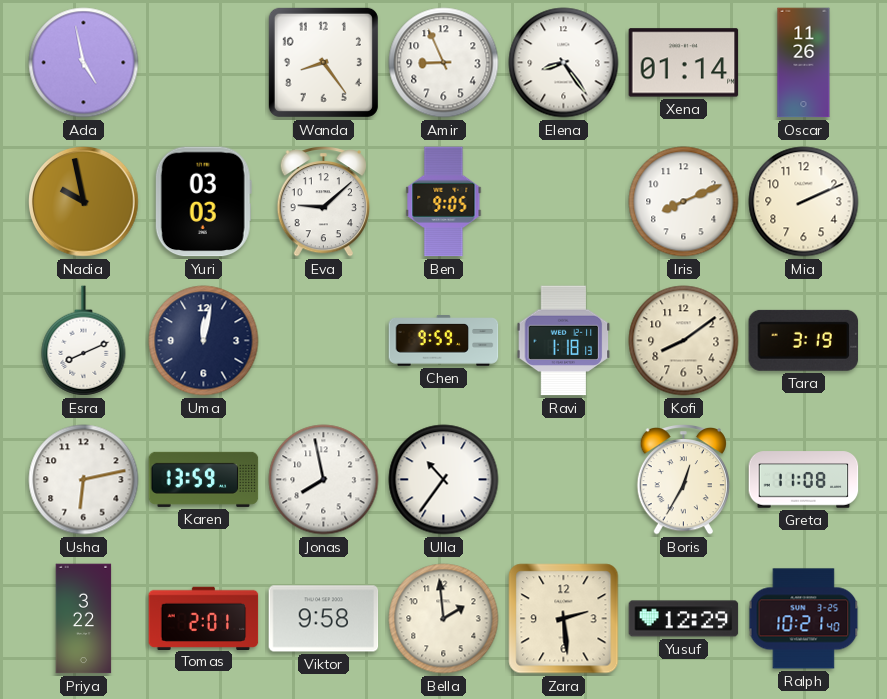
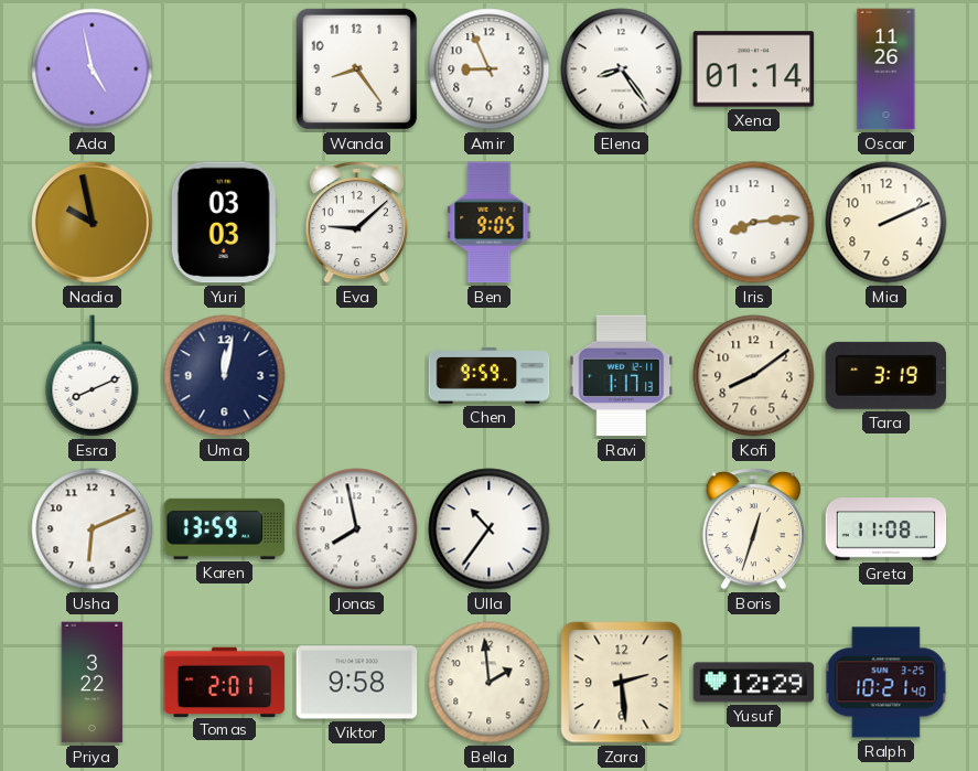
Iris: 8:11 -> 8:14
Ravi: 1:18 -> 1:17
Usha: 6:13 -> 6:11
Boris: 12:35 -> 12:33
